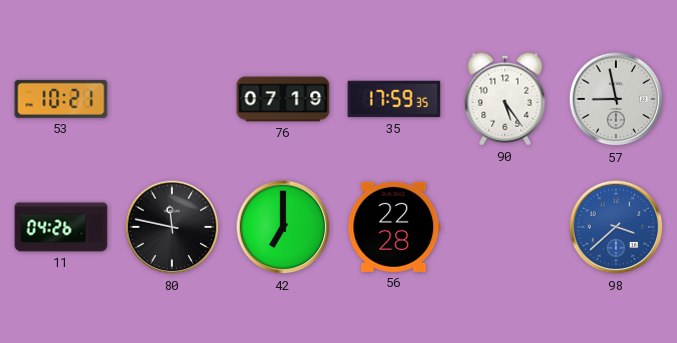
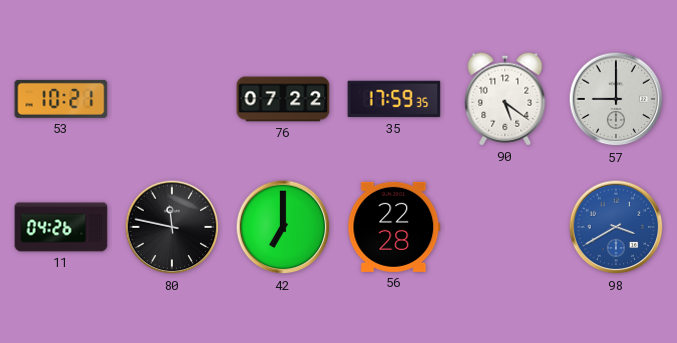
76: 07:19 -> 07:22
90: 5:24 -> 5:21
57: 8:58 -> 9:00
98: 3:38 -> 3:40
